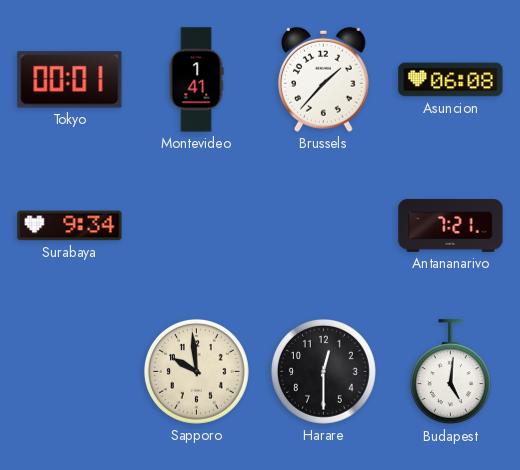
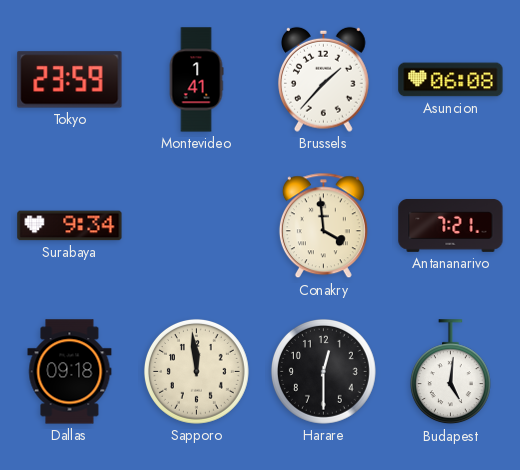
Tokyo: 00:01 -> 23:59
Conakry: none -> 3:59
Dallas: none -> 09:18
Sapporo: 9:59 -> 11:59
